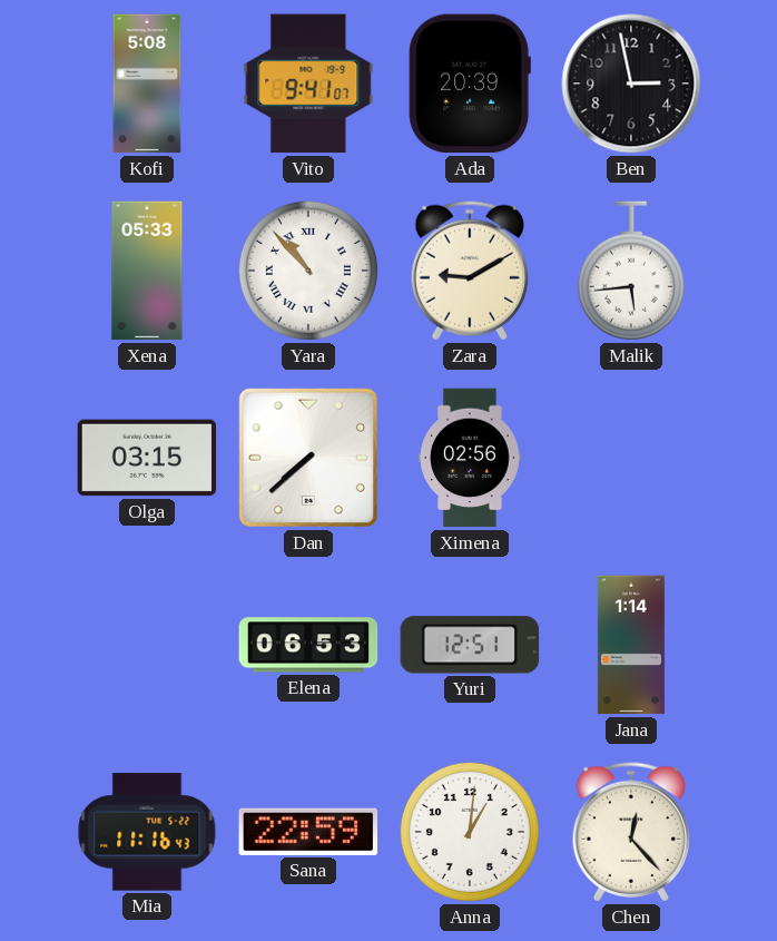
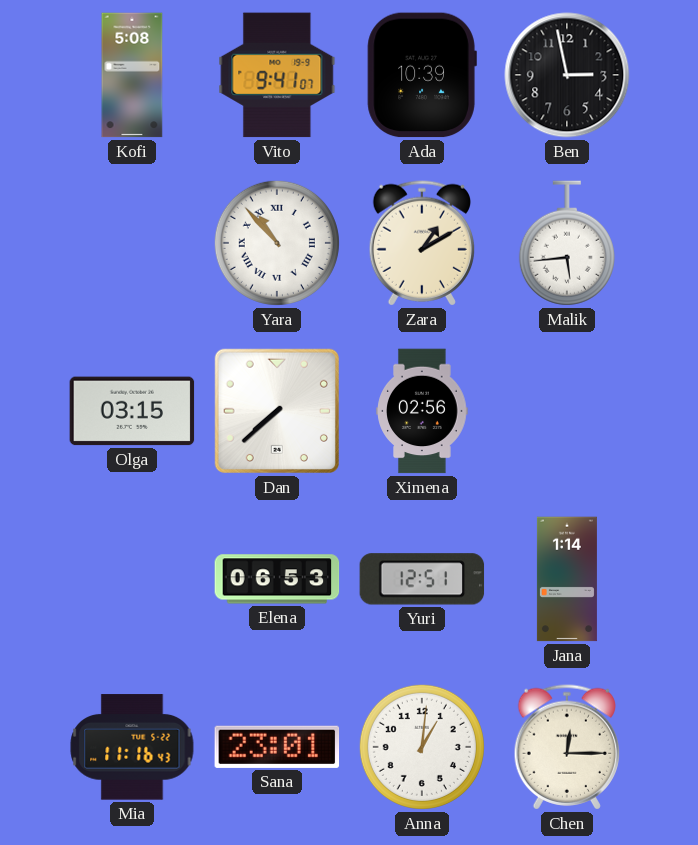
Ada: 20:39 -> 10:39
Xena: 05:33 -> none
Zara: 9:10 -> 1:10
Sana: 22:59 -> 23:01
Chen: 12:23 -> 12:15
